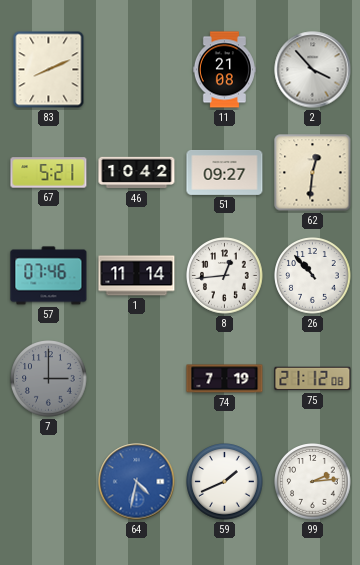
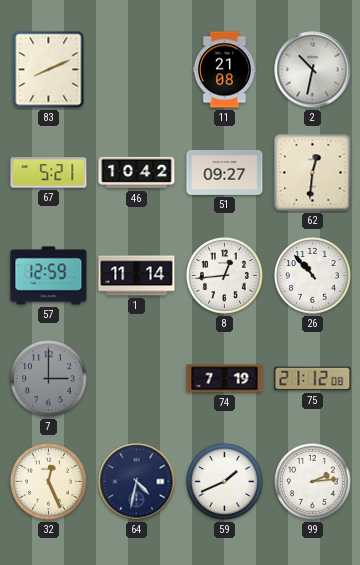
2: 3:53 -> 10:32
57: 07:46 -> 12:59
32: none -> 12:26
64 dial: blue -> navy
